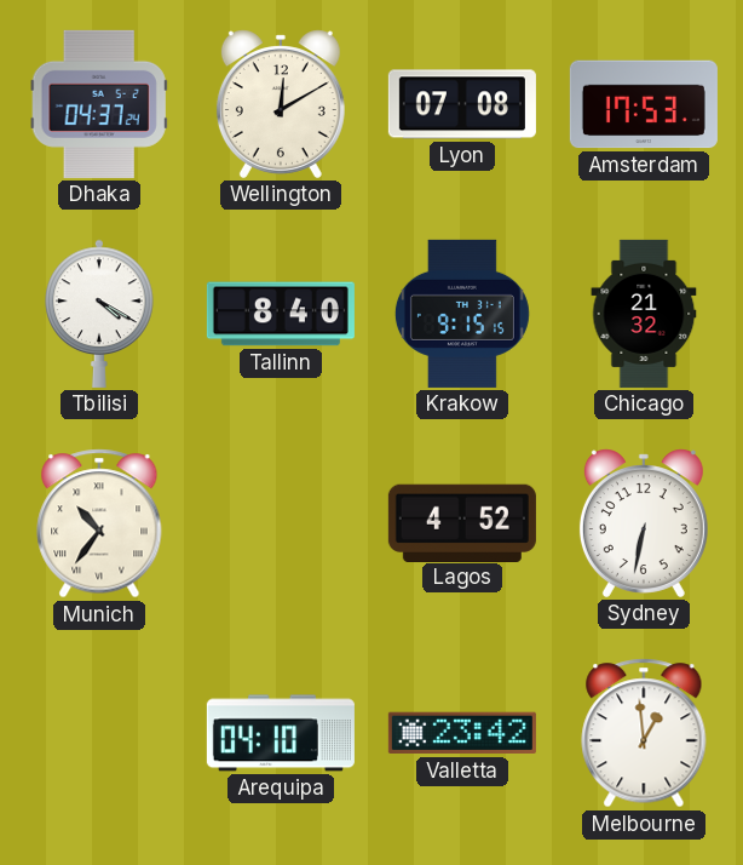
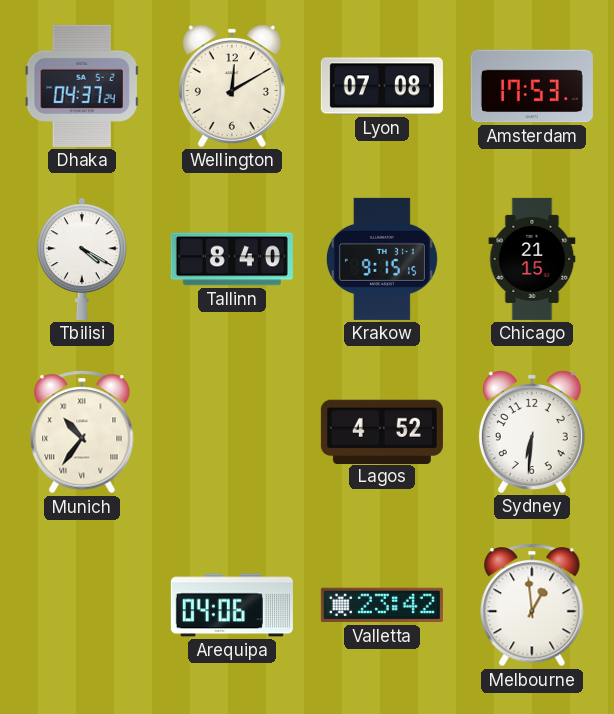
Chicago: 21:32 -> 21:15
Sydney: 6:32 -> 6:31
Arequipa: 04:10 -> 04:06
